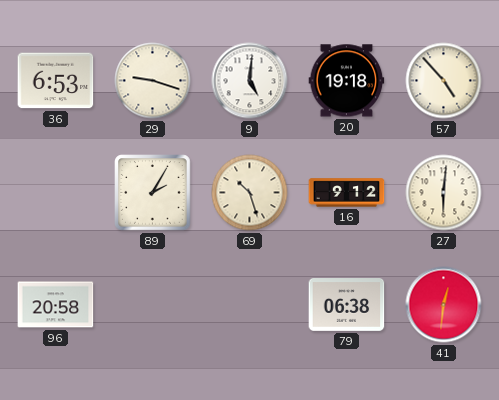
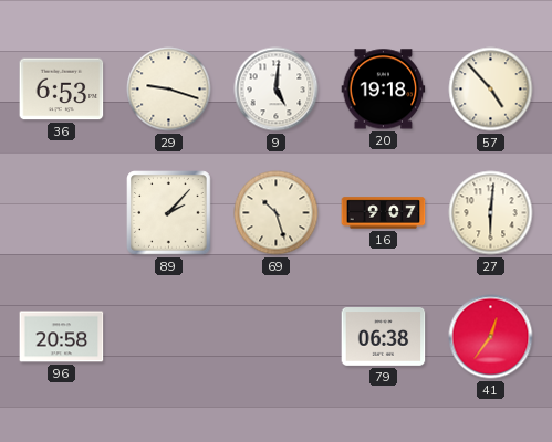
89: 2:05 -> 2:07
16: 9:12 -> 9:07
41: 12:31 -> 12:36
